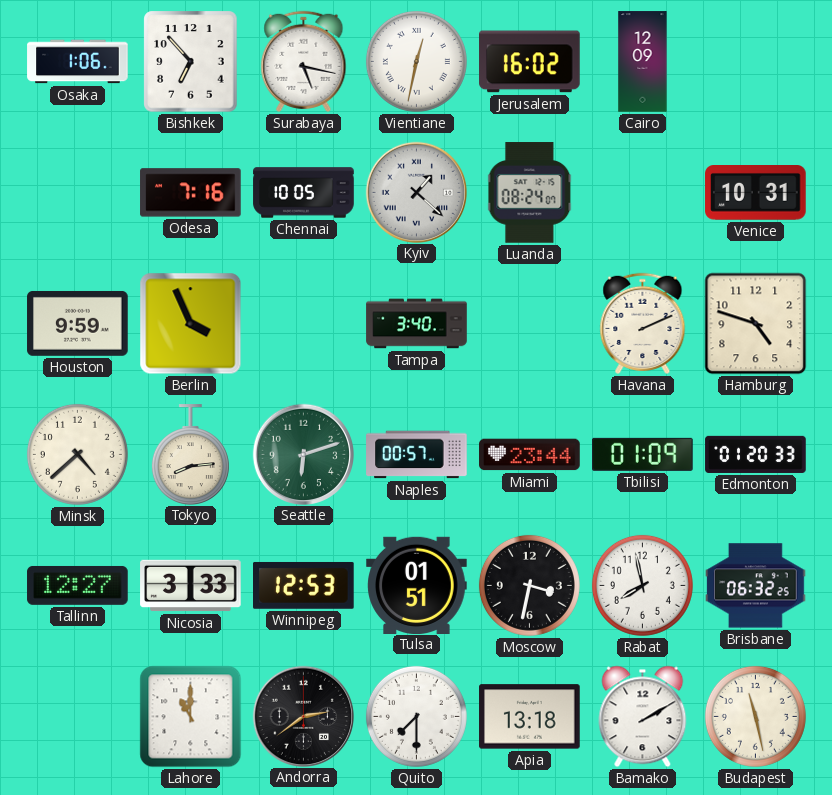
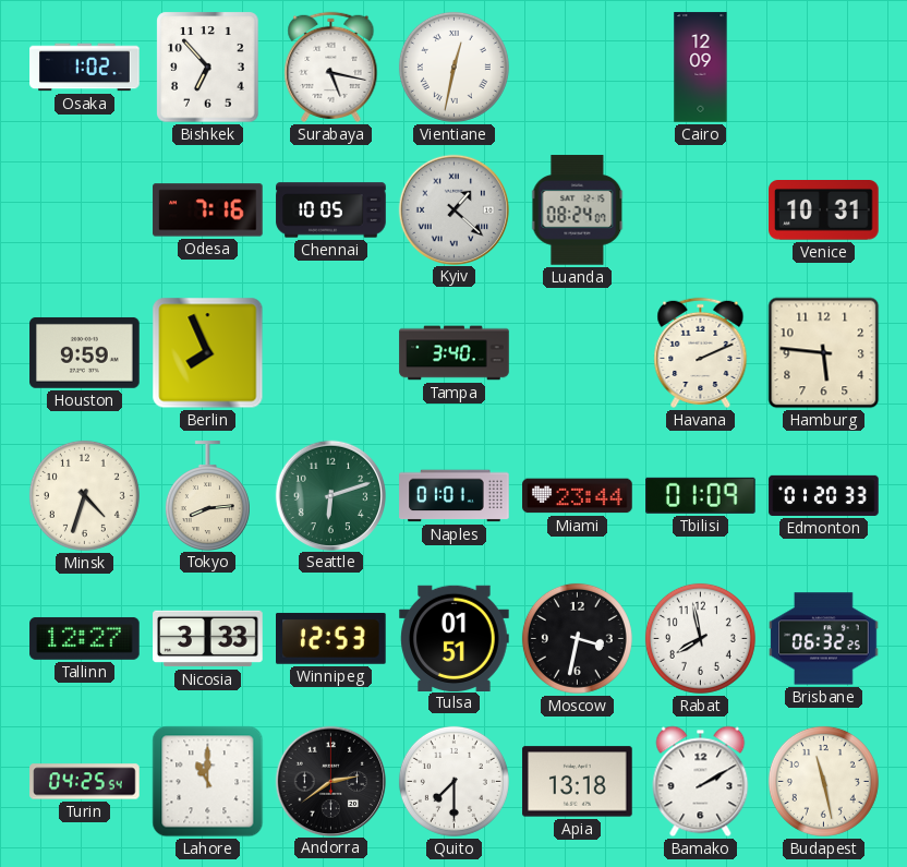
Osaka: 1:06 -> 1:02
Jerusalem: 16:02 -> none
Berlin: 3:56 -> 7:56
Hamburg: 4:48 -> 5:46
Minsk: 4:38 -> 4:33
Naples: 00:57 -> 01:01
Turin: none -> 04:25
